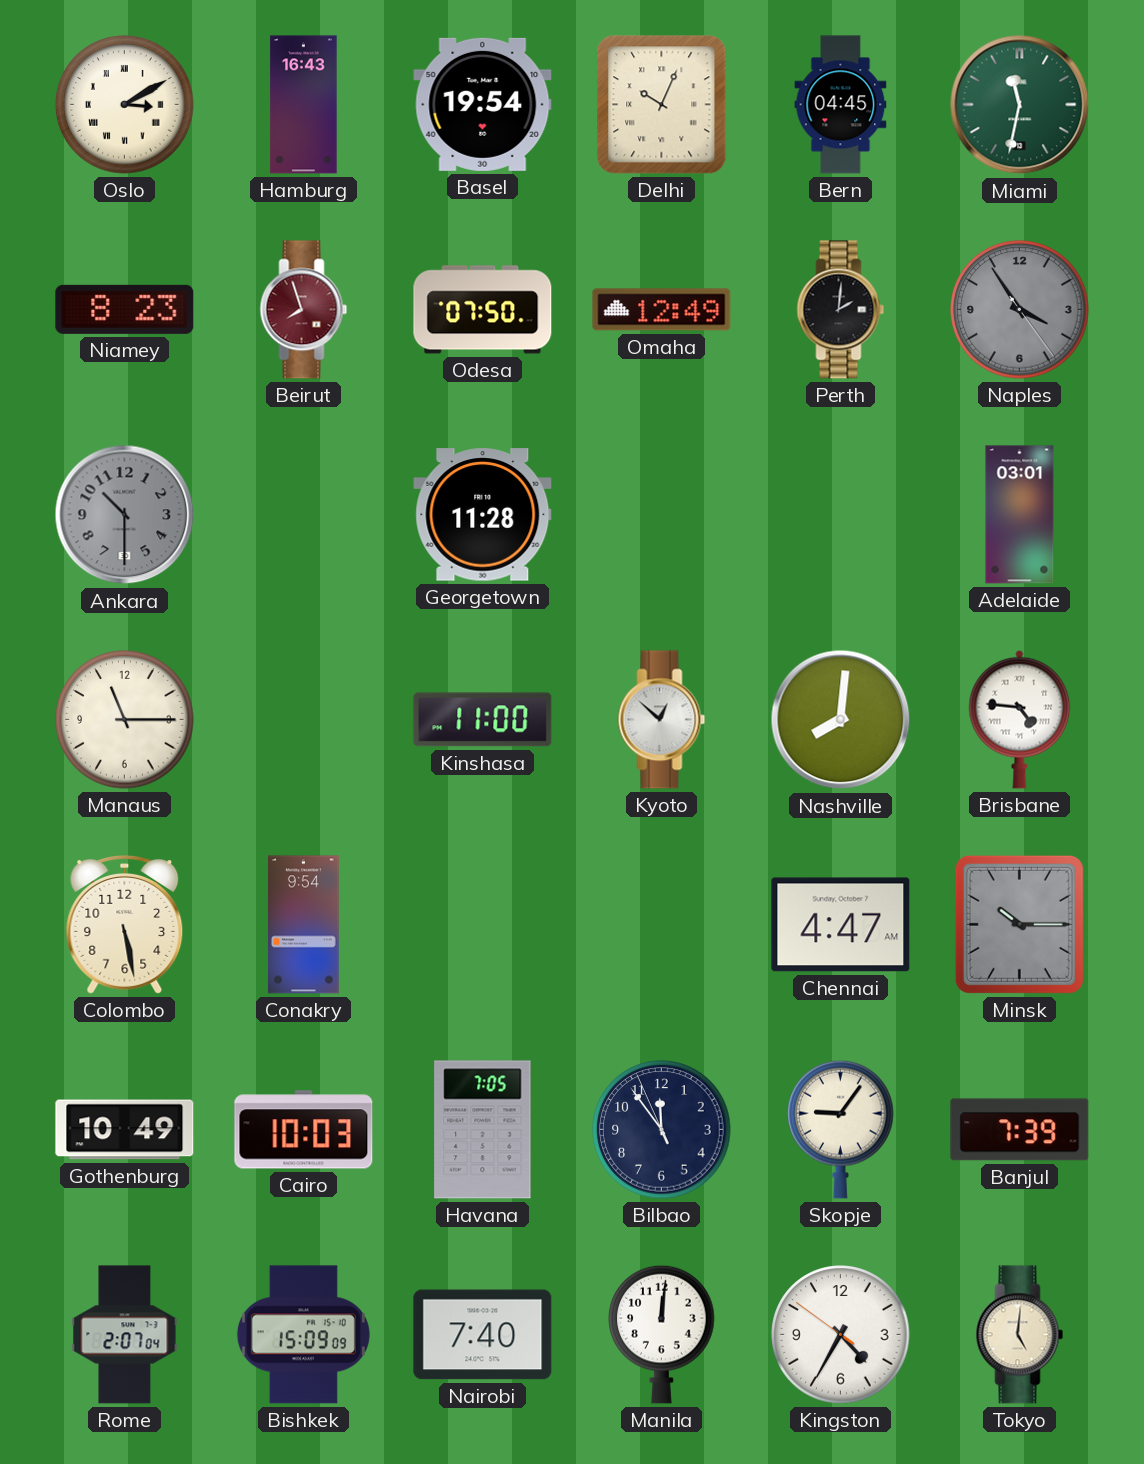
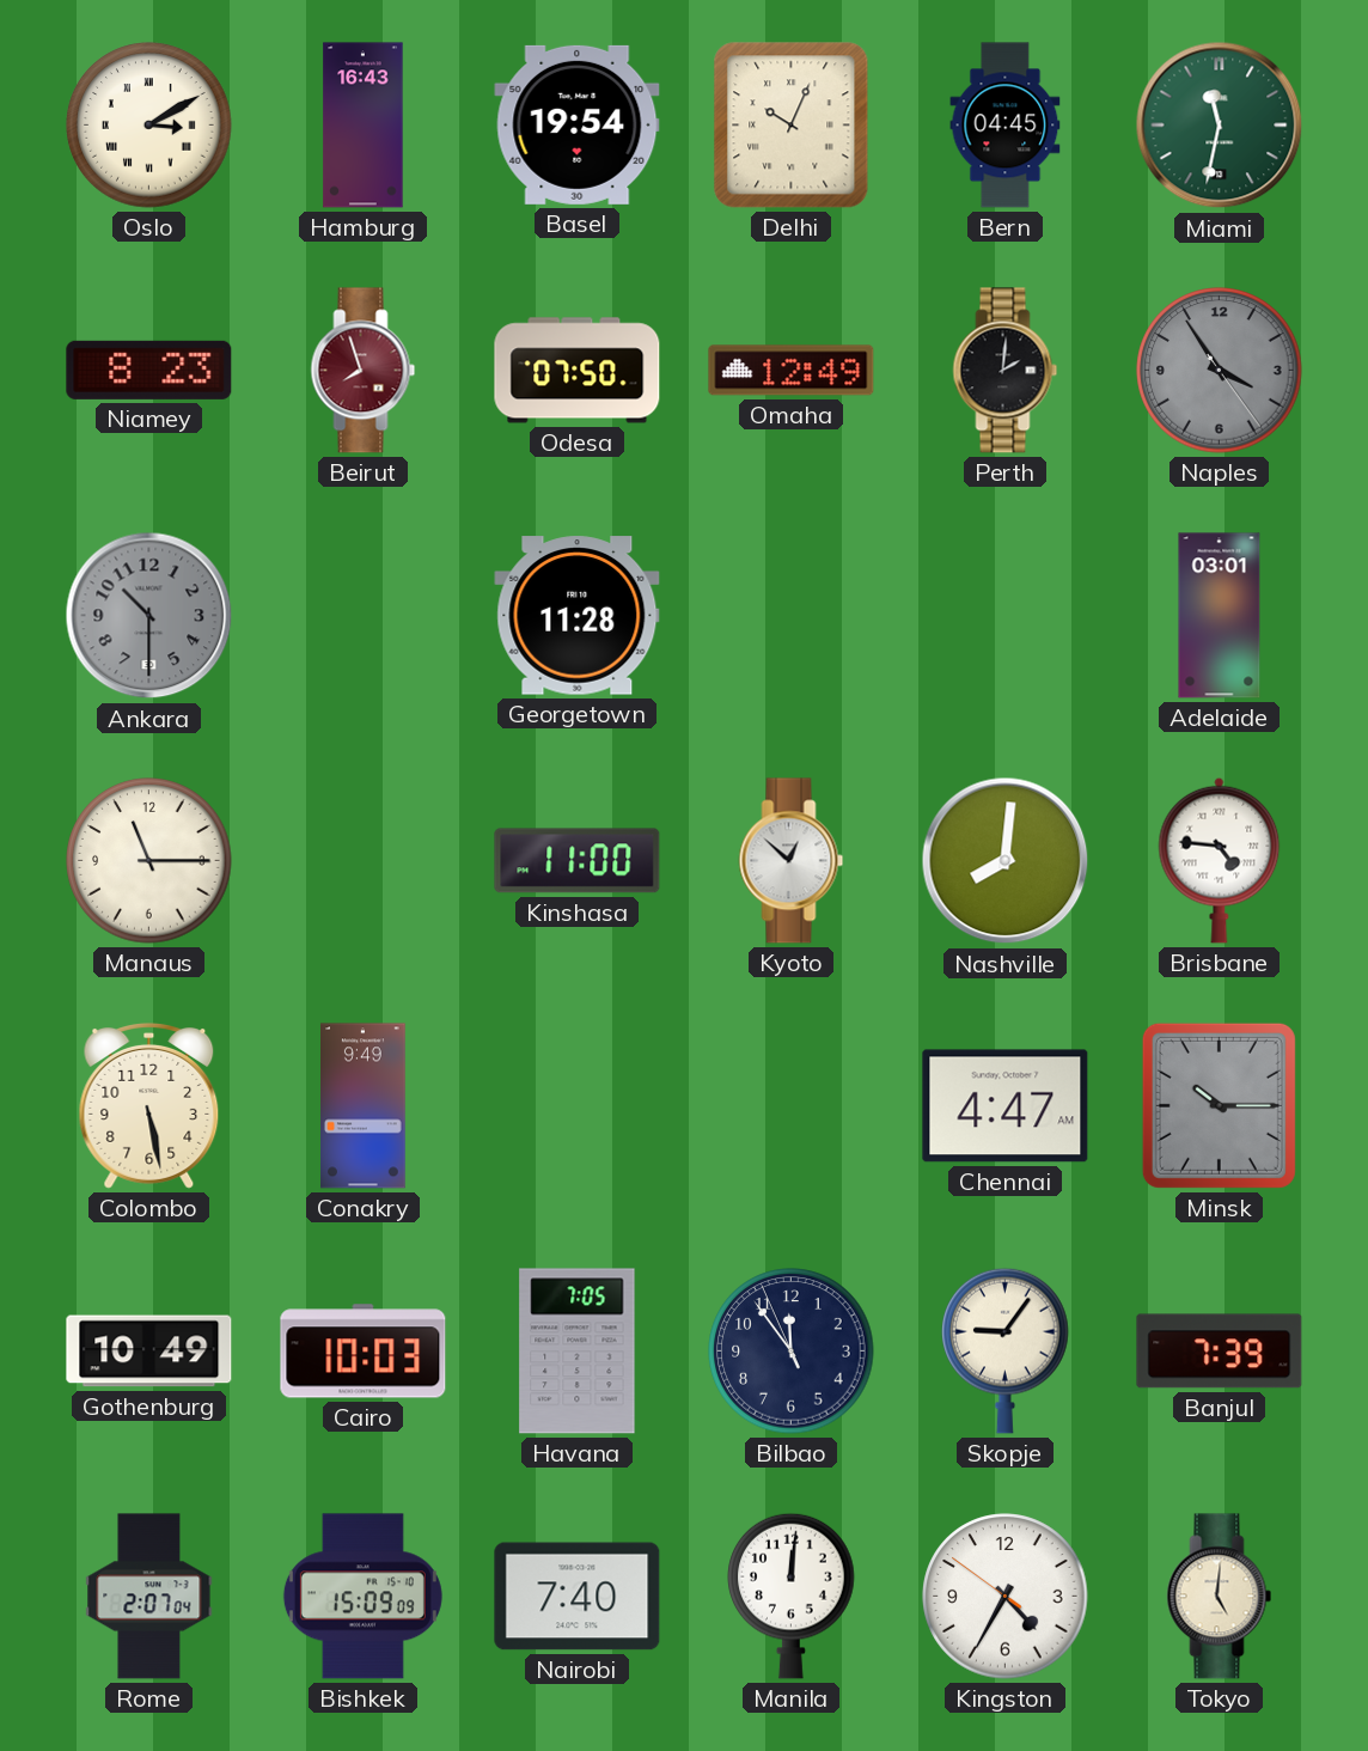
Conakry: 9:54 -> 9:49
